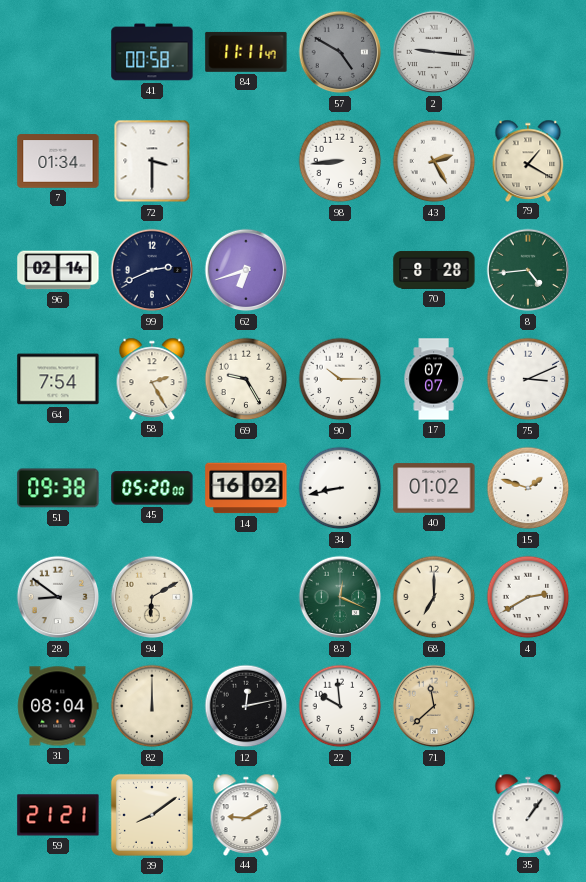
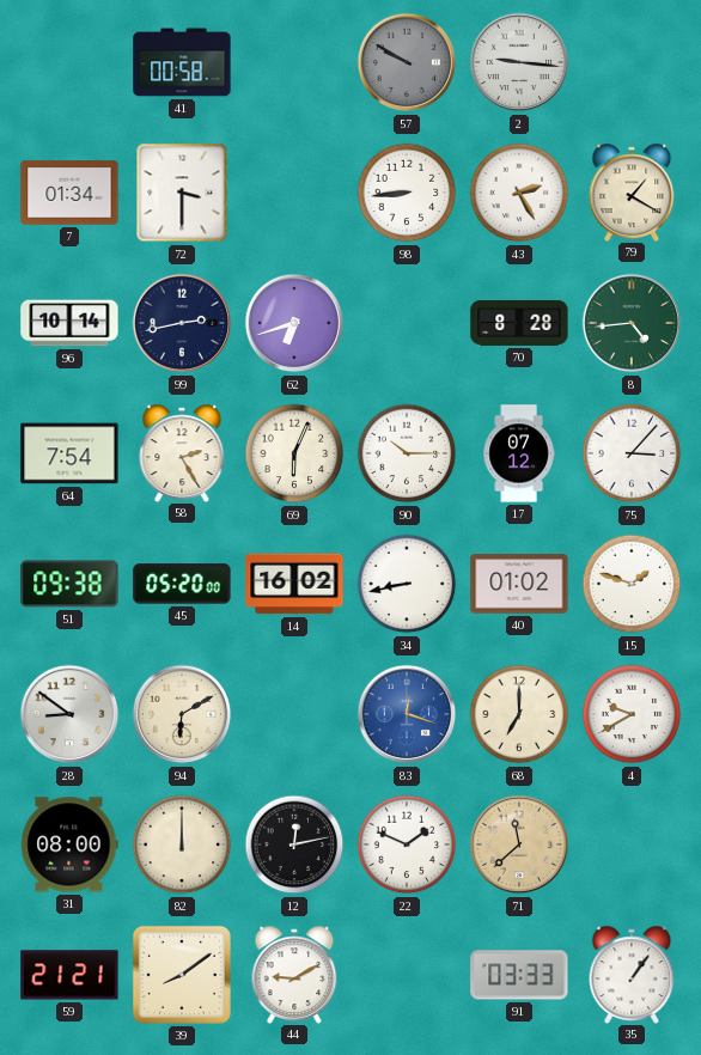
84: 11:11 -> none
57: 4:50 -> 9:50
96: 02:14 -> 10:14
99: 2:41 -> 2:43
69: 9:25 -> 6:04
17: 07:07 -> 07:12
75: 3:11 -> 3:07
83: 12:19 -> 12:18
83 dial: green -> blue
4: 2:40 -> 9:40
31: 08:04 -> 08:00
22: 9:59 -> 1:49
91: none -> 03:33
